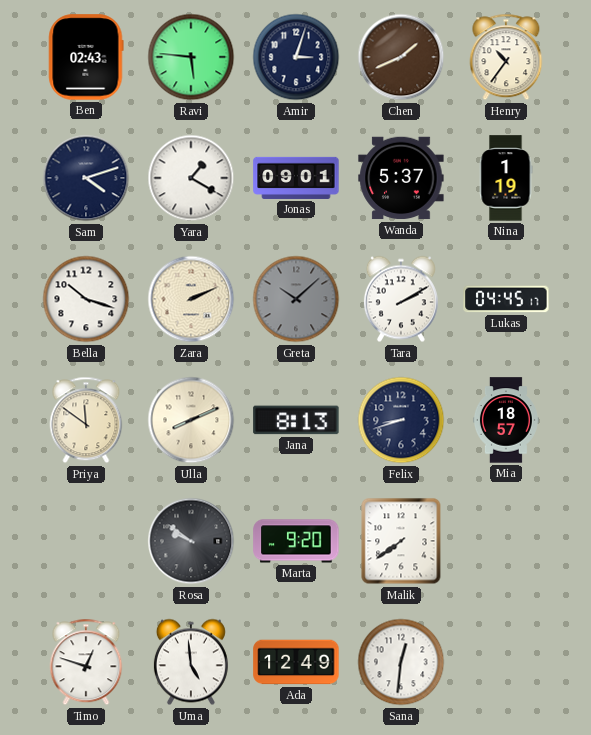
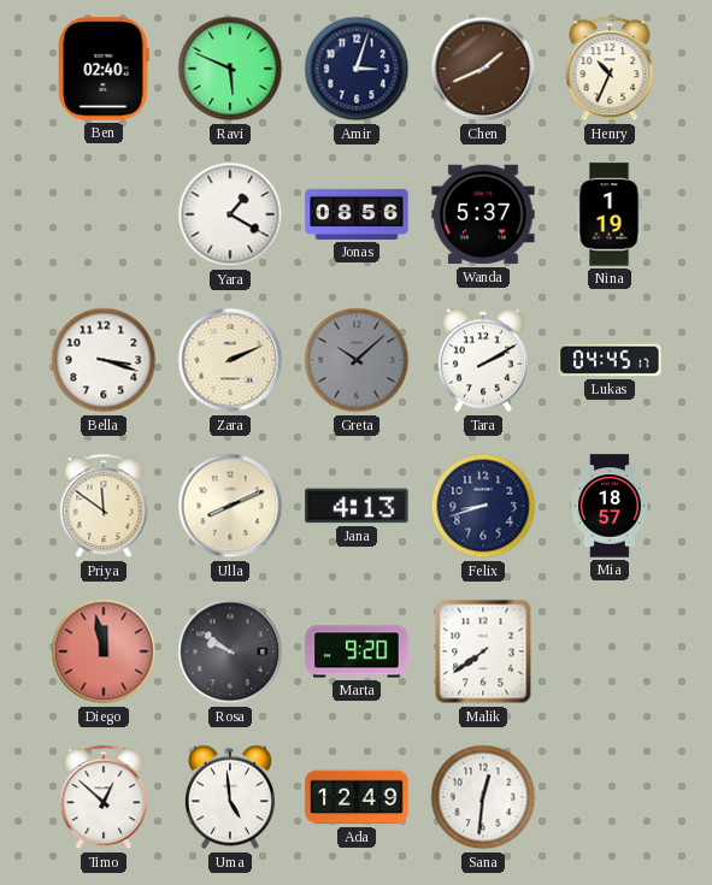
Ben: 02:43 -> 02:40
Ravi: 5:46 -> 5:49
Henry: 10:36 -> 10:34
Sam: 4:12 -> none
Jonas: 09:01 -> 08:56
Bella: 10:18 -> 3:18
Jana: 8:13 -> 4:13
Diego: none -> 11:58
Timo: 12:48 -> 12:52
